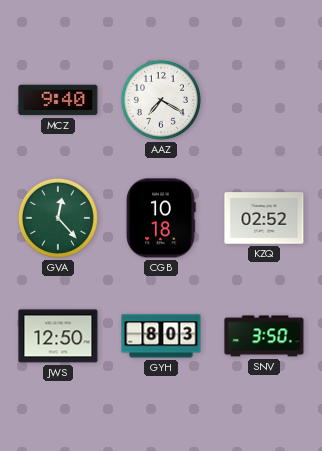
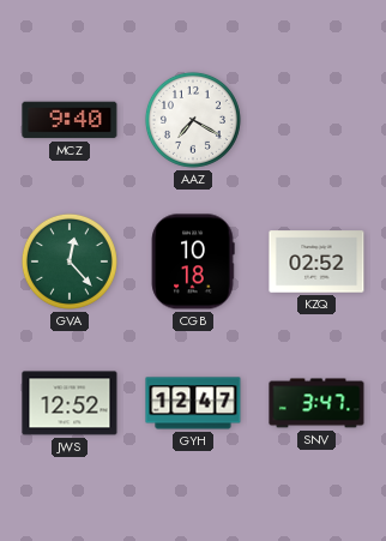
JWS: 12:50 -> 12:52
GYH: 8:03 -> 12:47
SNV: 3:50 -> 3:47
